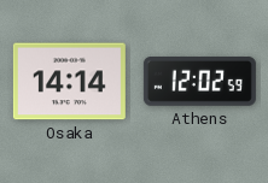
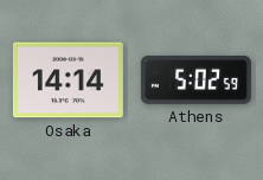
Athens: 12:02 -> 5:02
